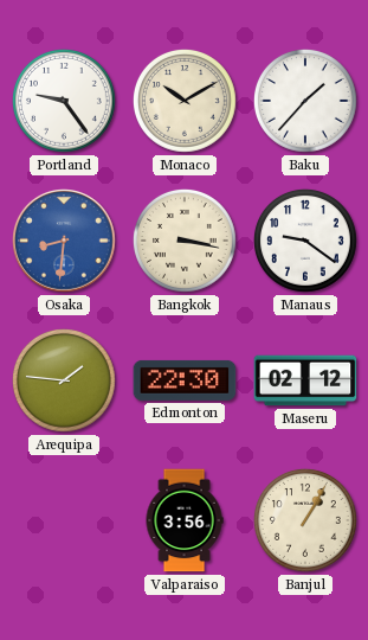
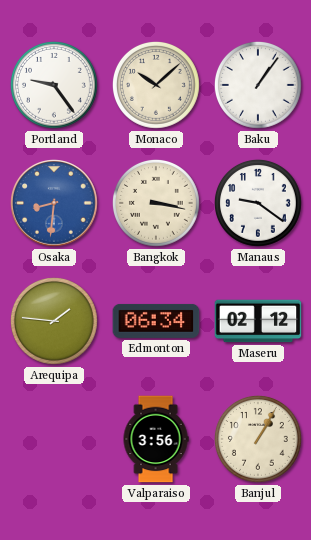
Monaco: 10:10 -> 10:08
Baku: 1:37 -> 1:06
Edmonton: 22:30 -> 06:34
